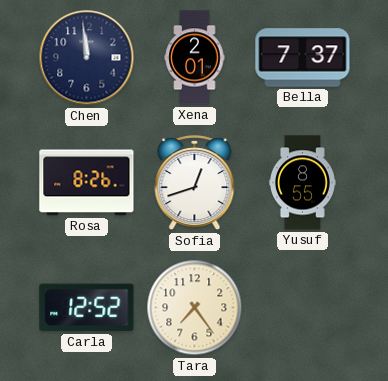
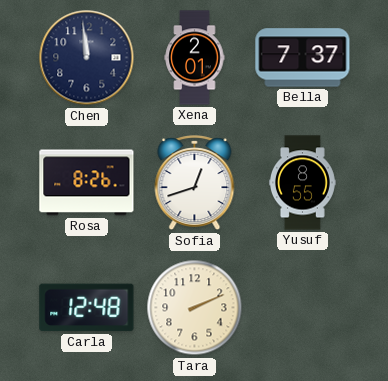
Carla: 12:52 -> 12:48
Tara: 7:24 -> 2:11
